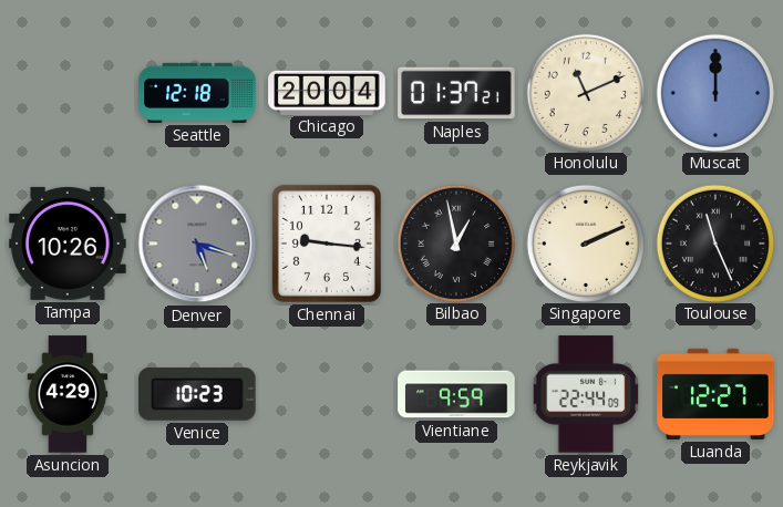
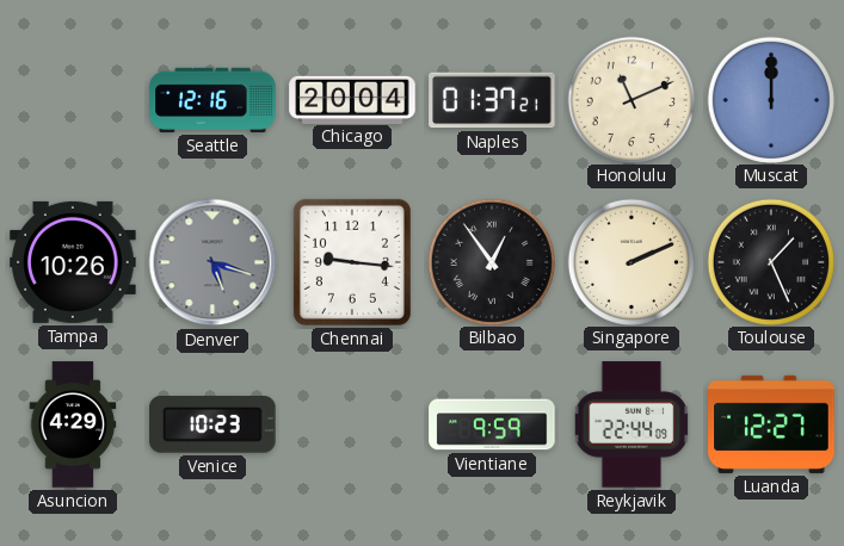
Seattle: 12:18 -> 12:16
Bilbao: 12:58 -> 12:54
Toulouse: 11:26 -> 1:26
